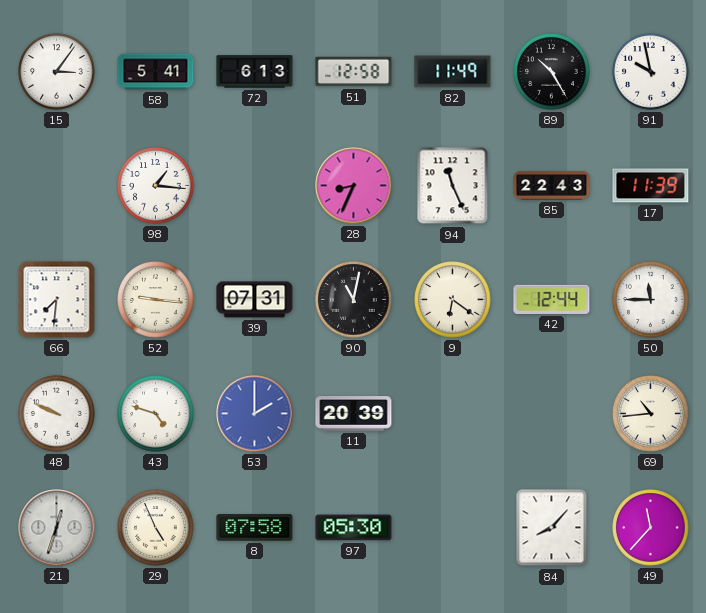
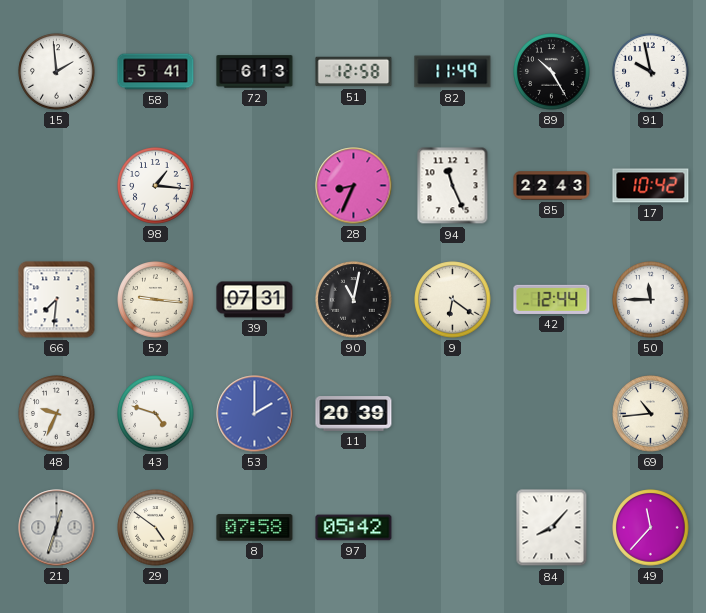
15: 3:06 -> 1:59
17: 11:39 -> 10:42
48: 9:49 -> 9:34
29: 4:56 -> 4:51
97: 05:30 -> 05:42
